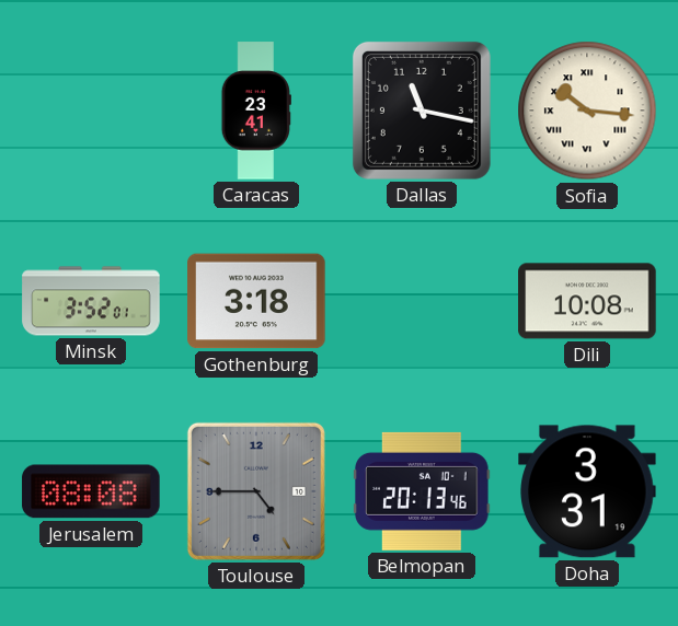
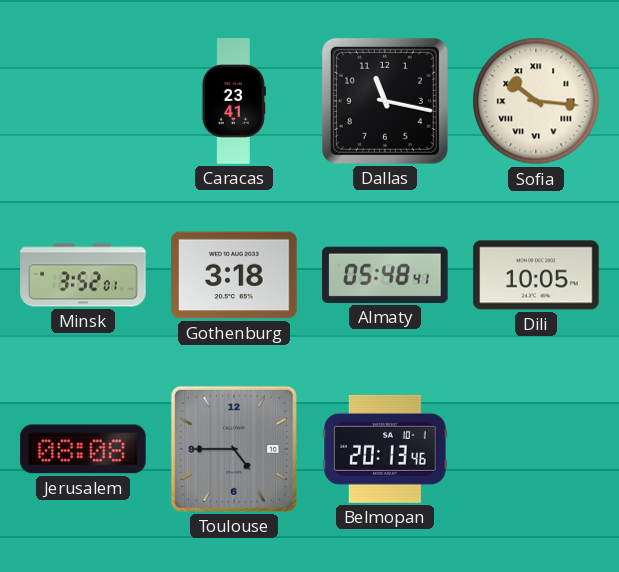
Almaty: none -> 05:48
Dili: 10:08 -> 10:05
Doha: 3:31 -> none
